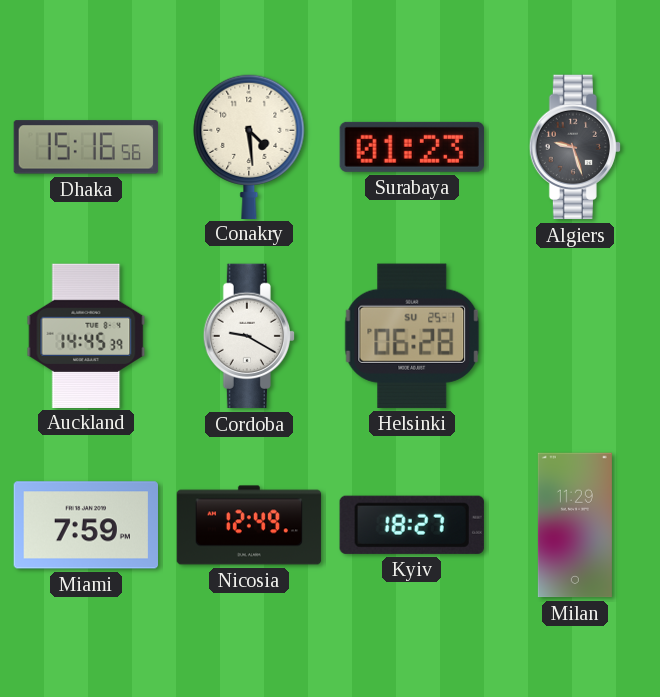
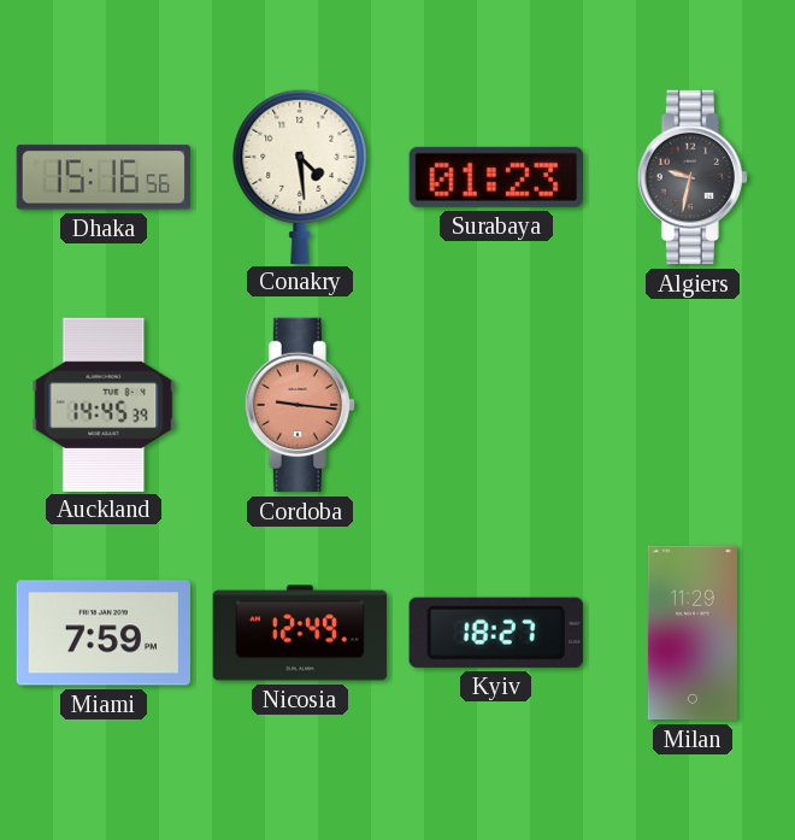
Algiers: 9:27 -> 9:32
Cordoba: 9:20 -> 9:16
Cordoba dial: white -> salmon
Helsinki: 06:28 -> none
